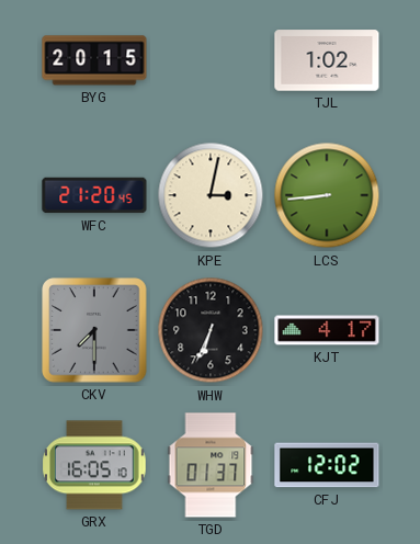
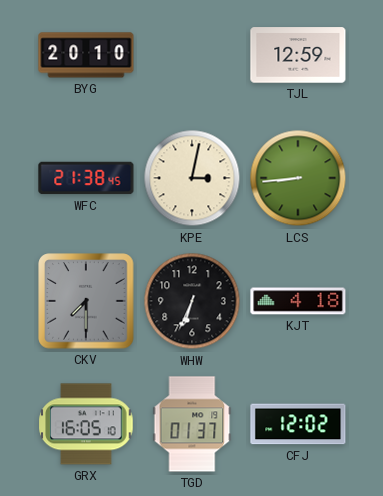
BYG: 20:15 -> 20:10
TJL: 1:02 -> 12:59
WFC: 21:20 -> 21:38
KJT: 4:17 -> 4:18
